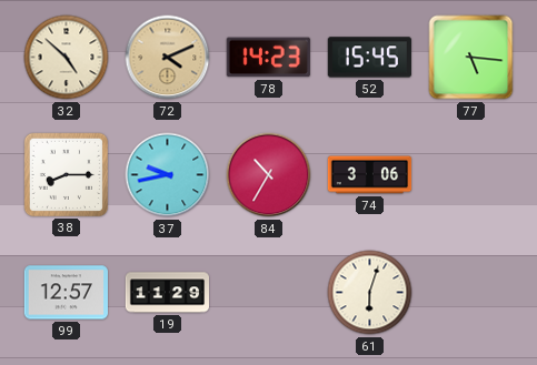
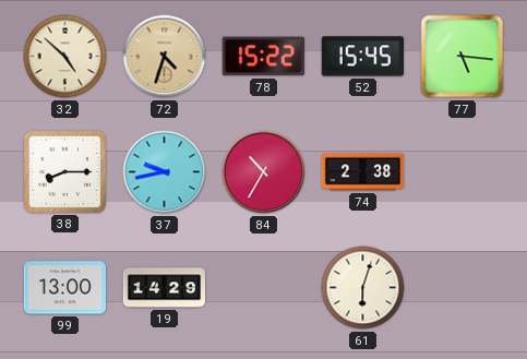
72: 4:11 -> 4:33
78: 14:23 -> 15:22
74: 3:06 -> 2:38
99: 12:57 -> 13:00
19: 11:29 -> 14:29
